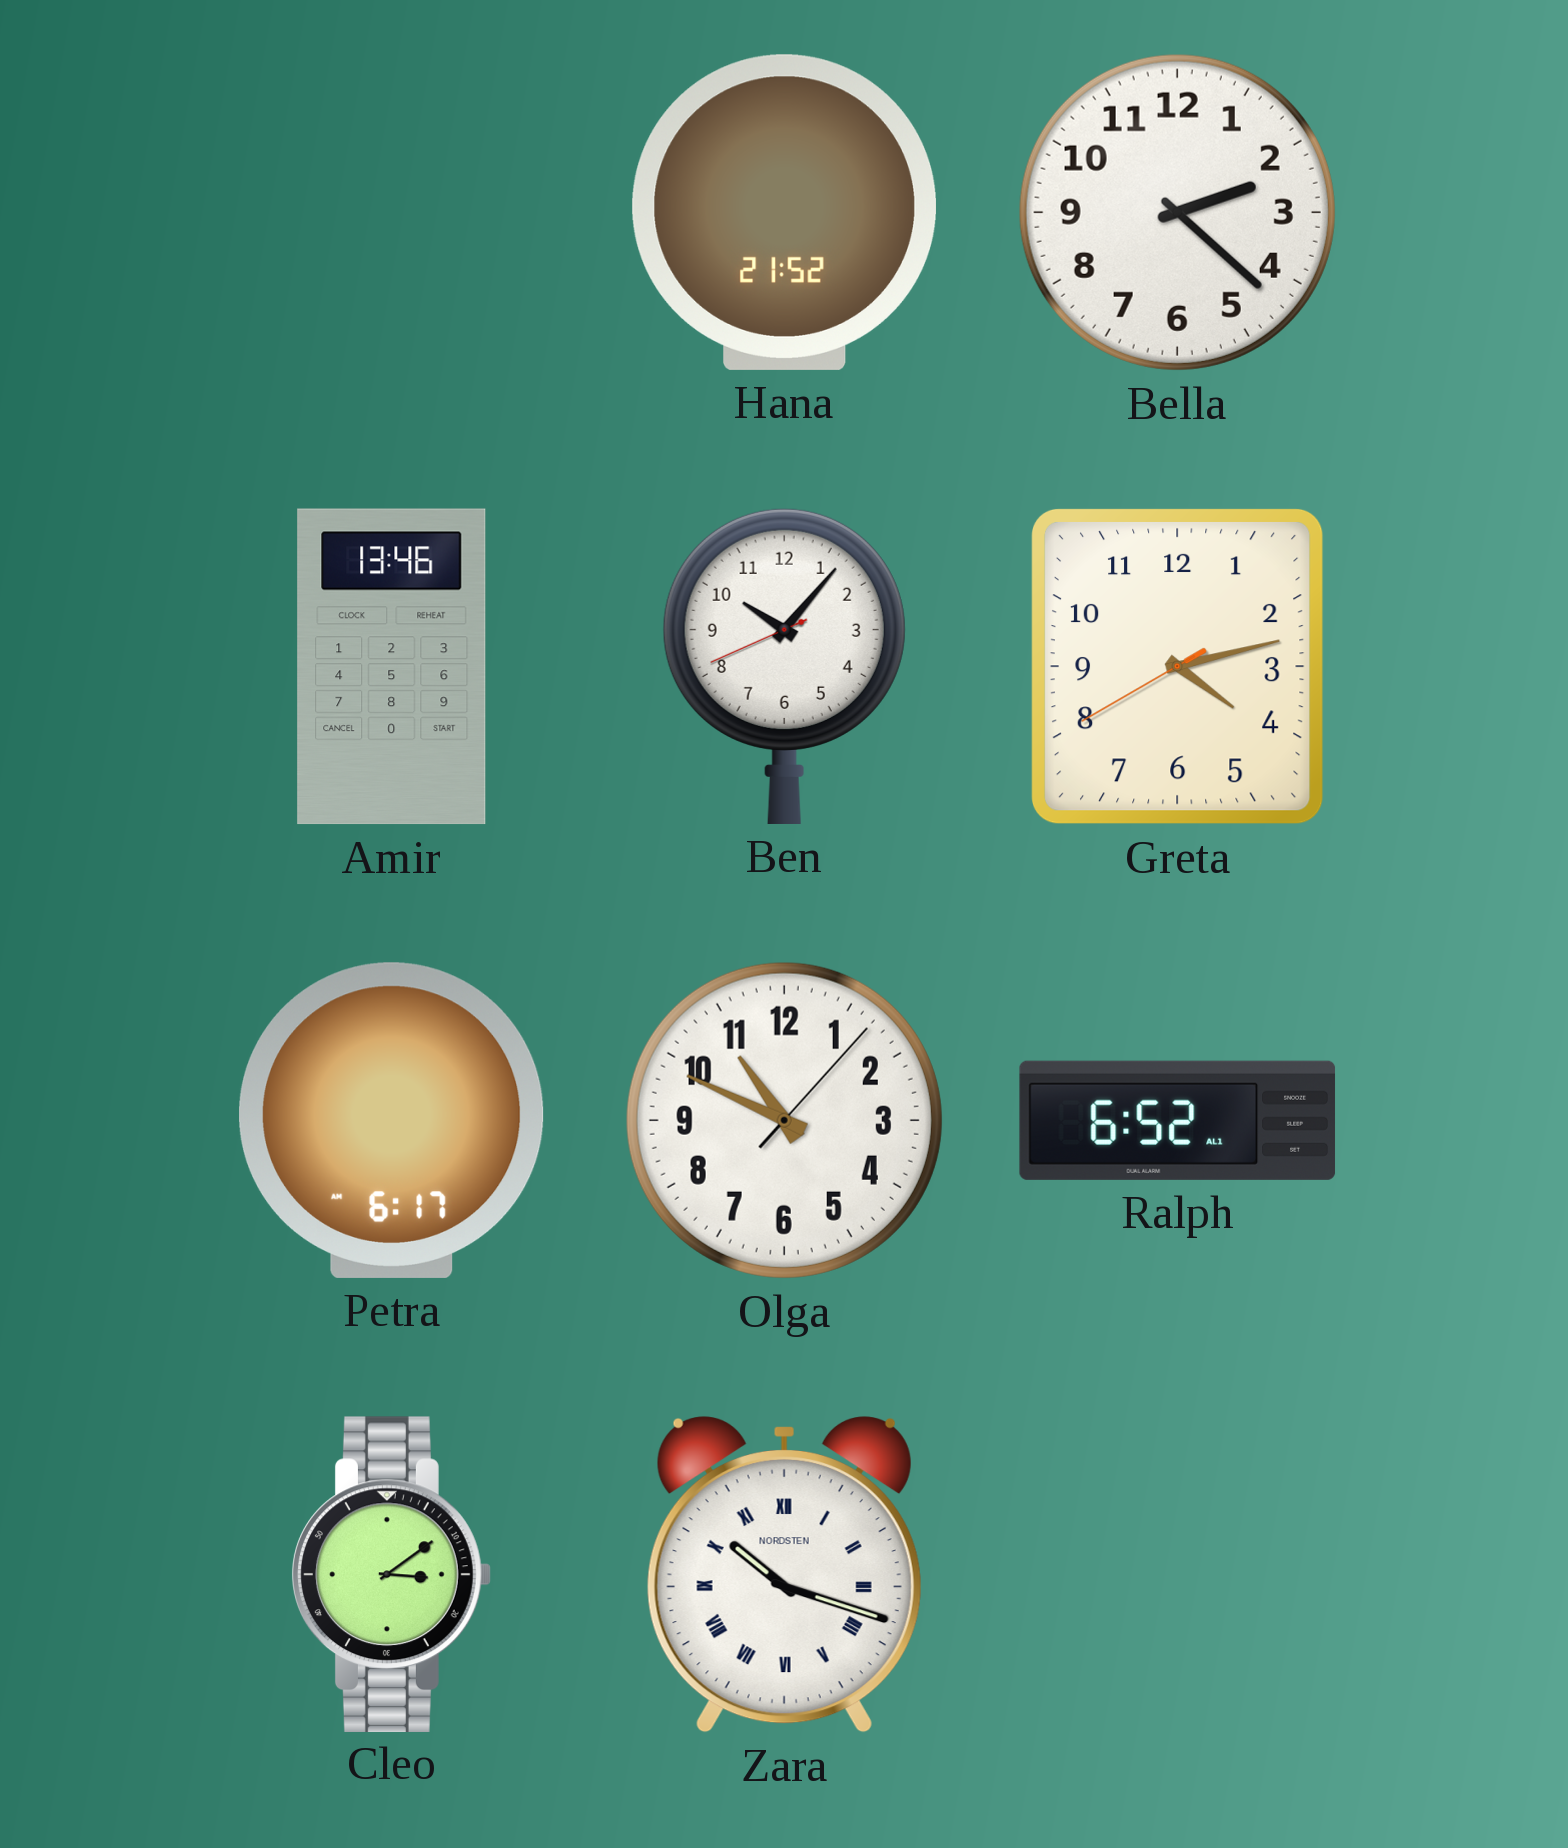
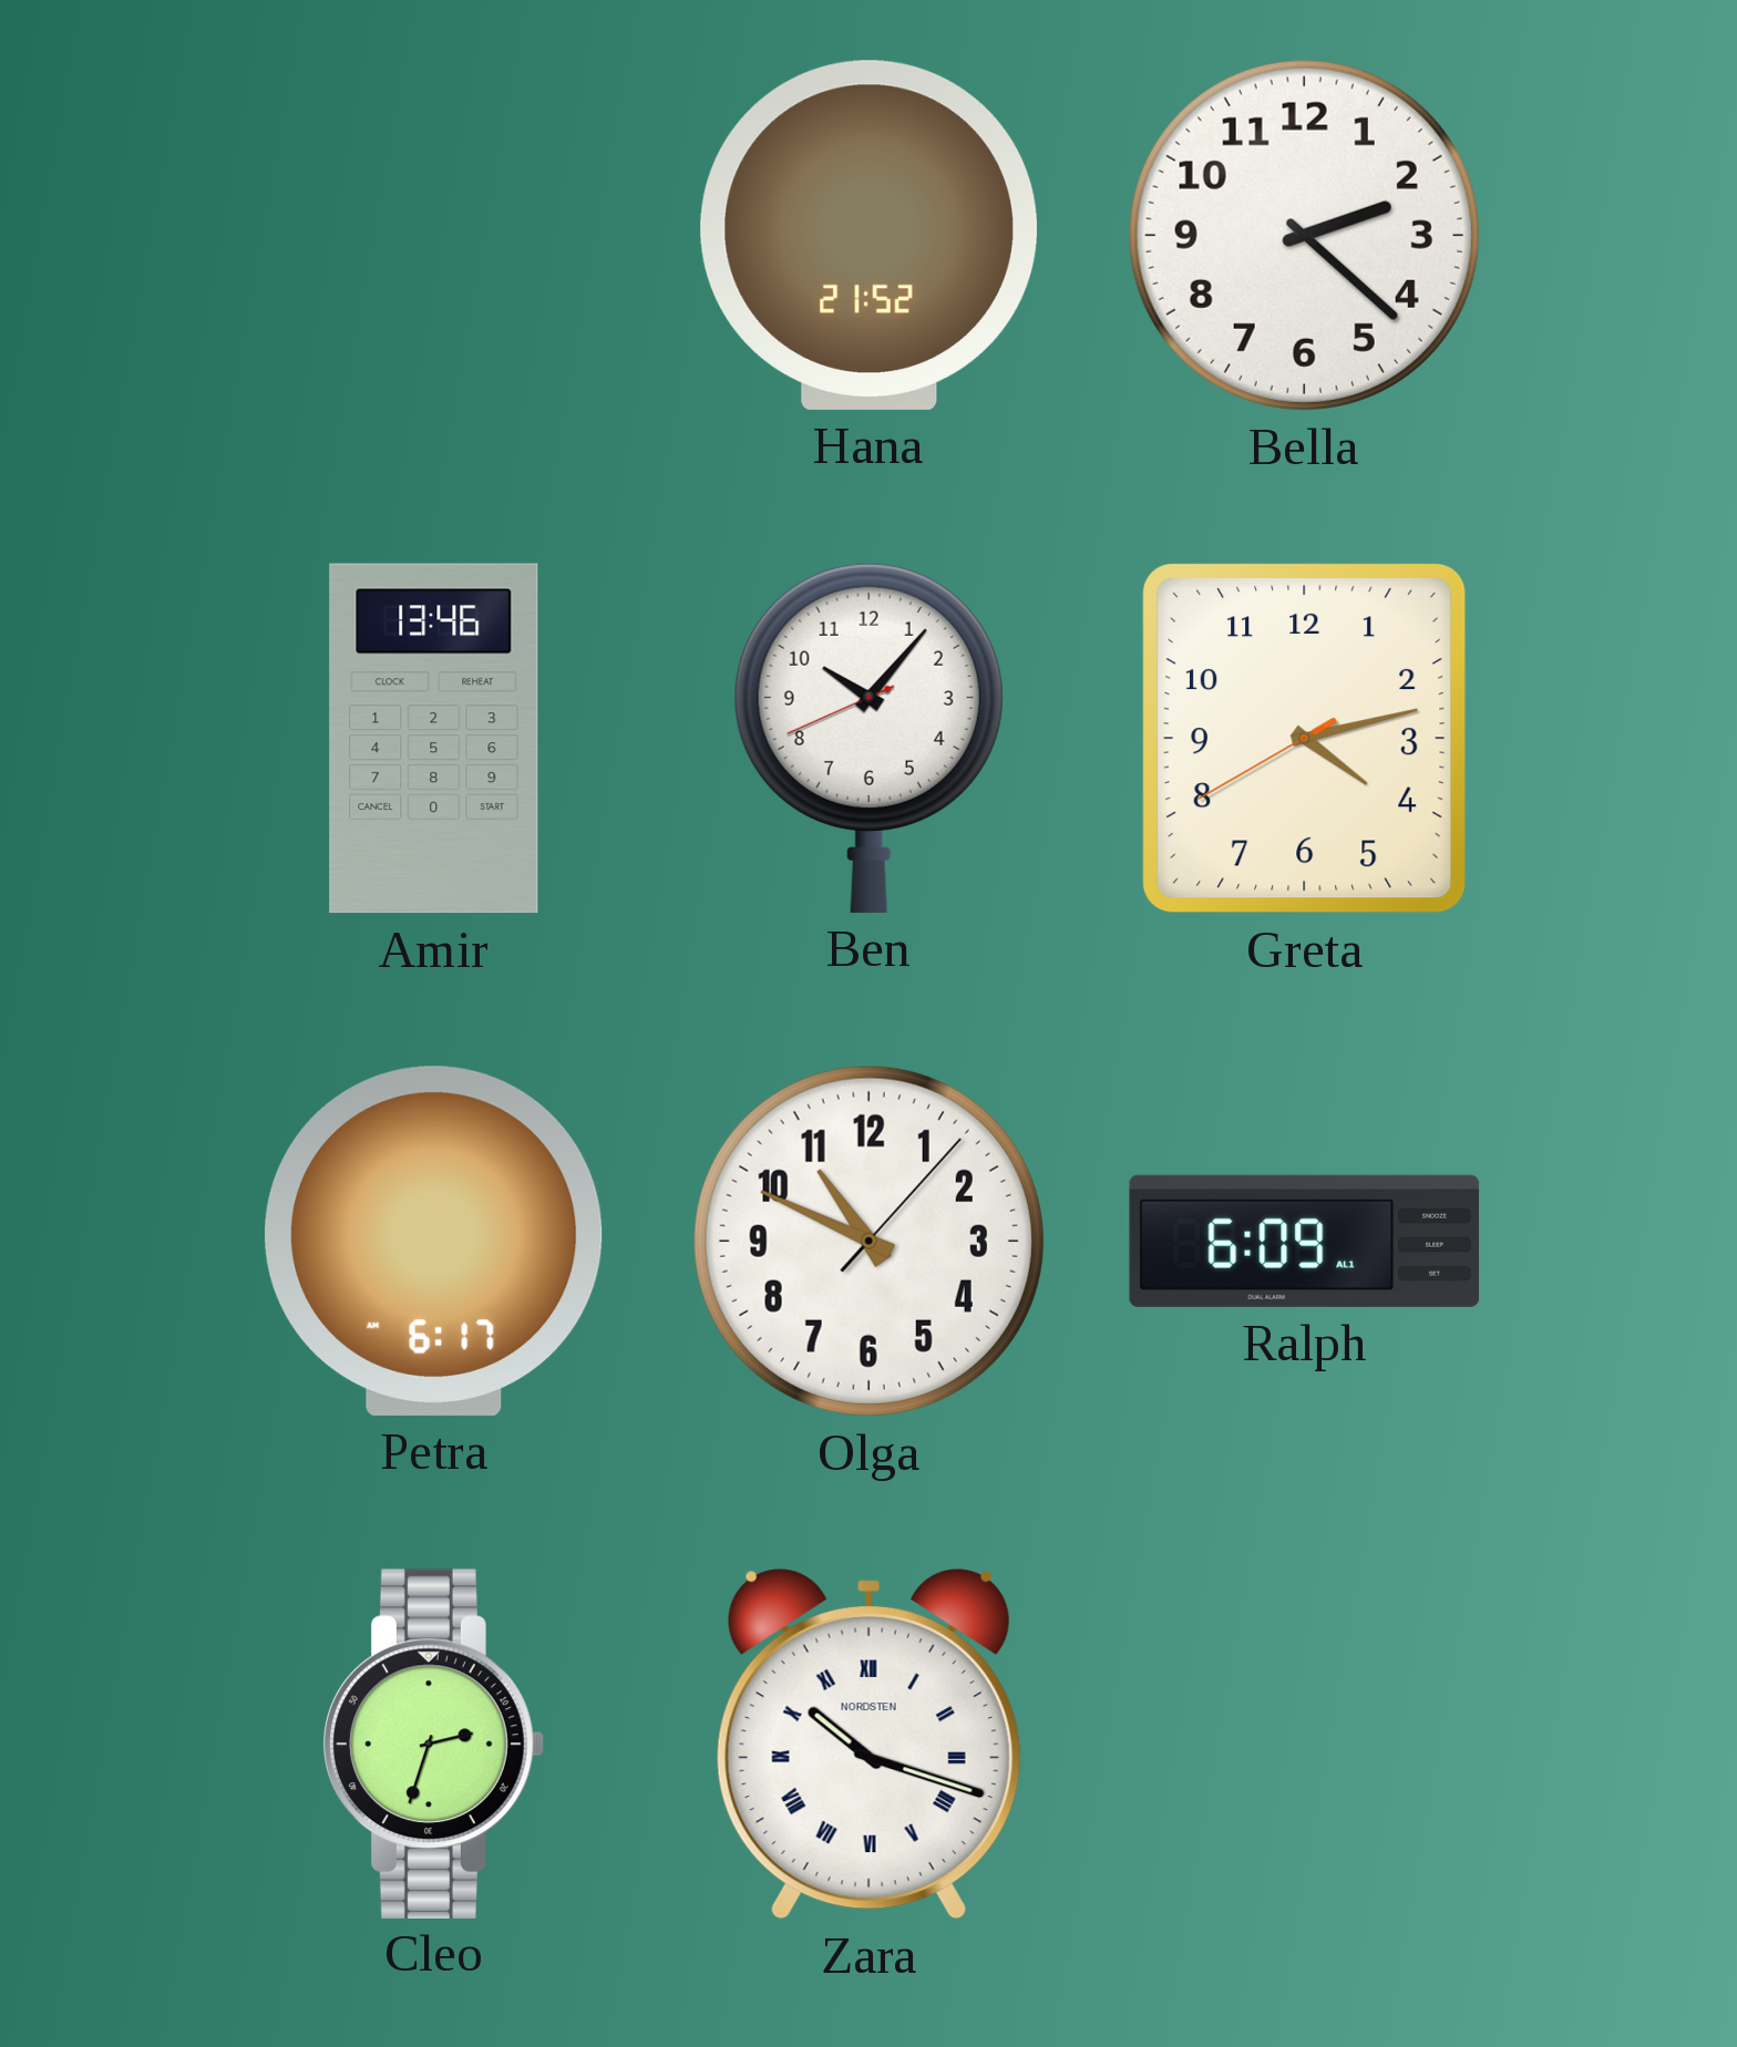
Ralph: 6:52 -> 6:09
Cleo: 3:09 -> 2:33
